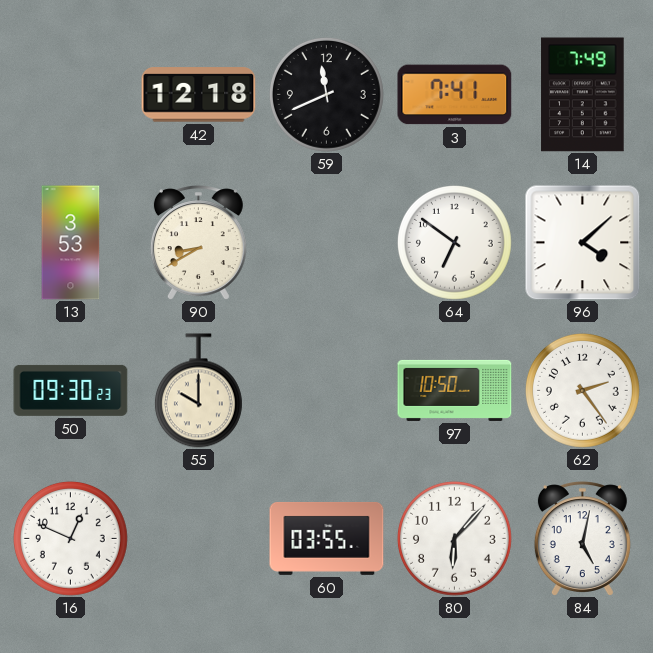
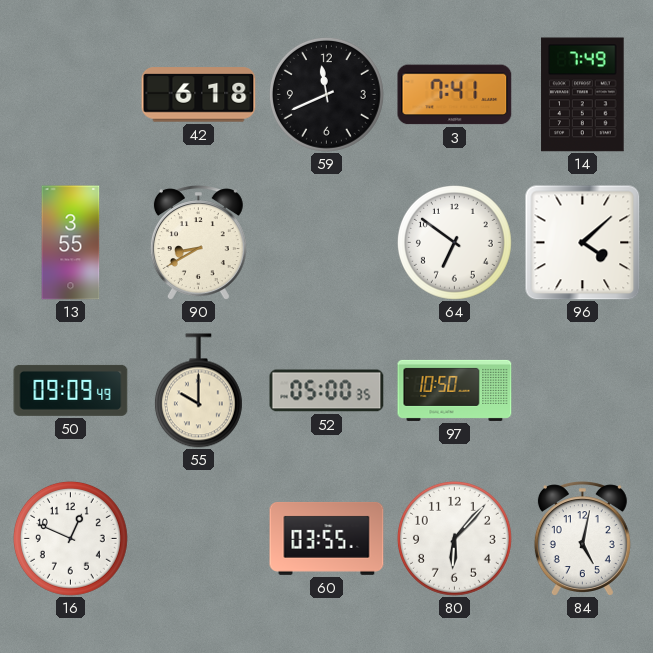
42: 12:18 -> 6:18
13: 3:53 -> 3:55
50: 09:30 -> 09:09
52: none -> 05:00
62: 2:24 -> none
